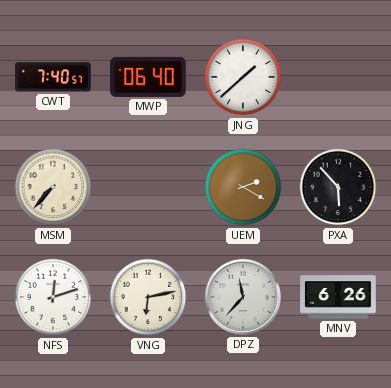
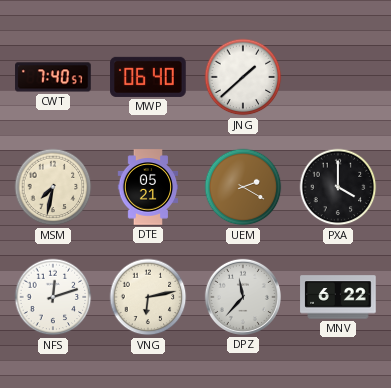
MSM: 7:37 -> 7:32
DTE: none -> 05:21
PXA: 5:53 -> 4:00
MNV: 6:26 -> 6:22
